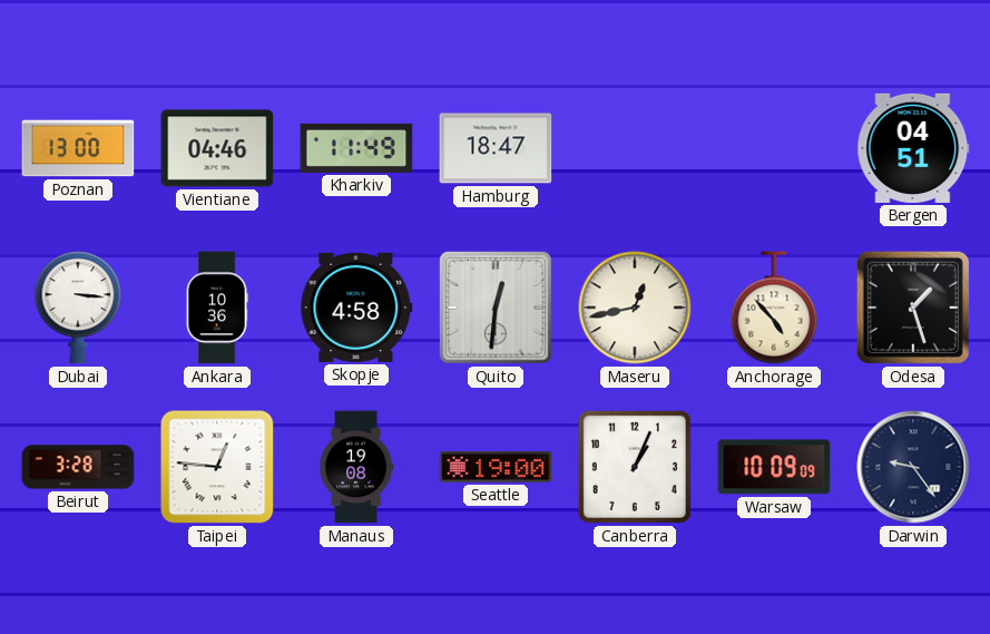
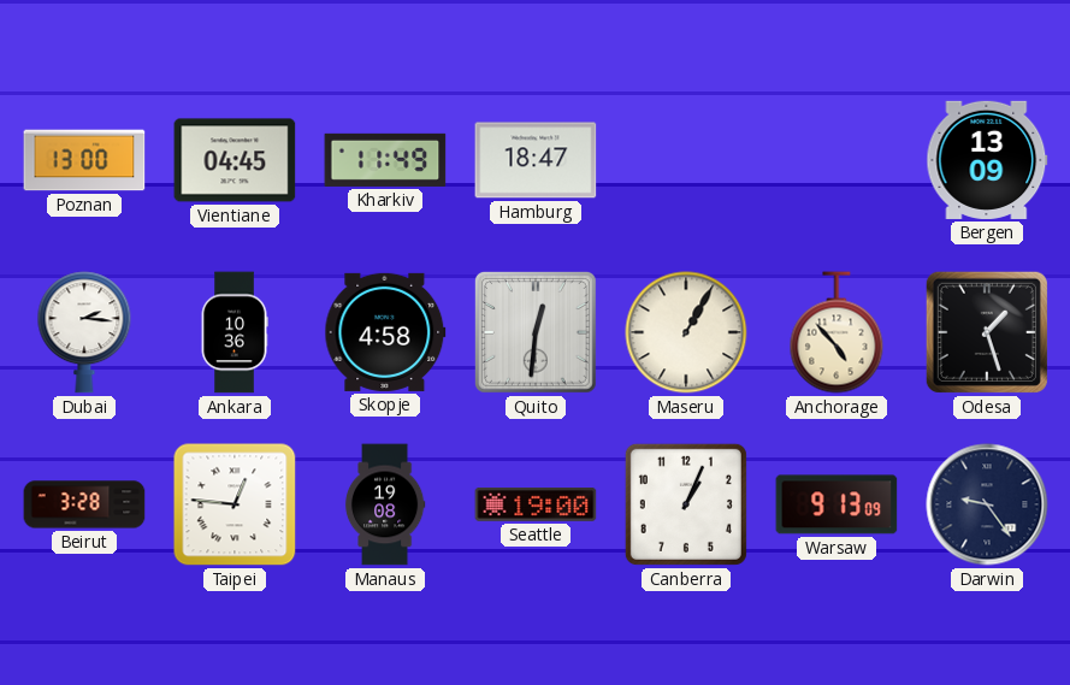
Vientiane: 04:46 -> 04:45
Bergen: 04:51 -> 13:09
Dubai: 3:16 -> 2:16
Maseru: 12:43 -> 1:05
Warsaw: 10:09 -> 9:13
